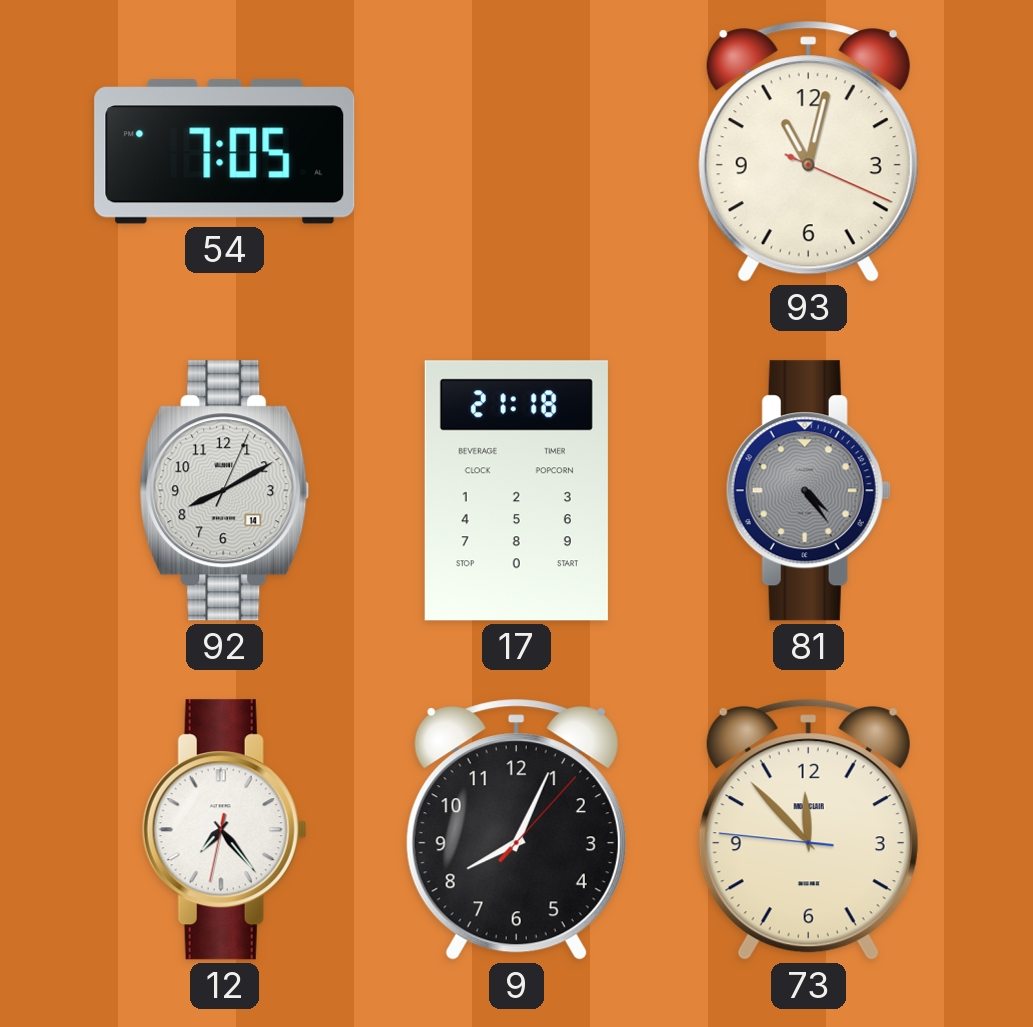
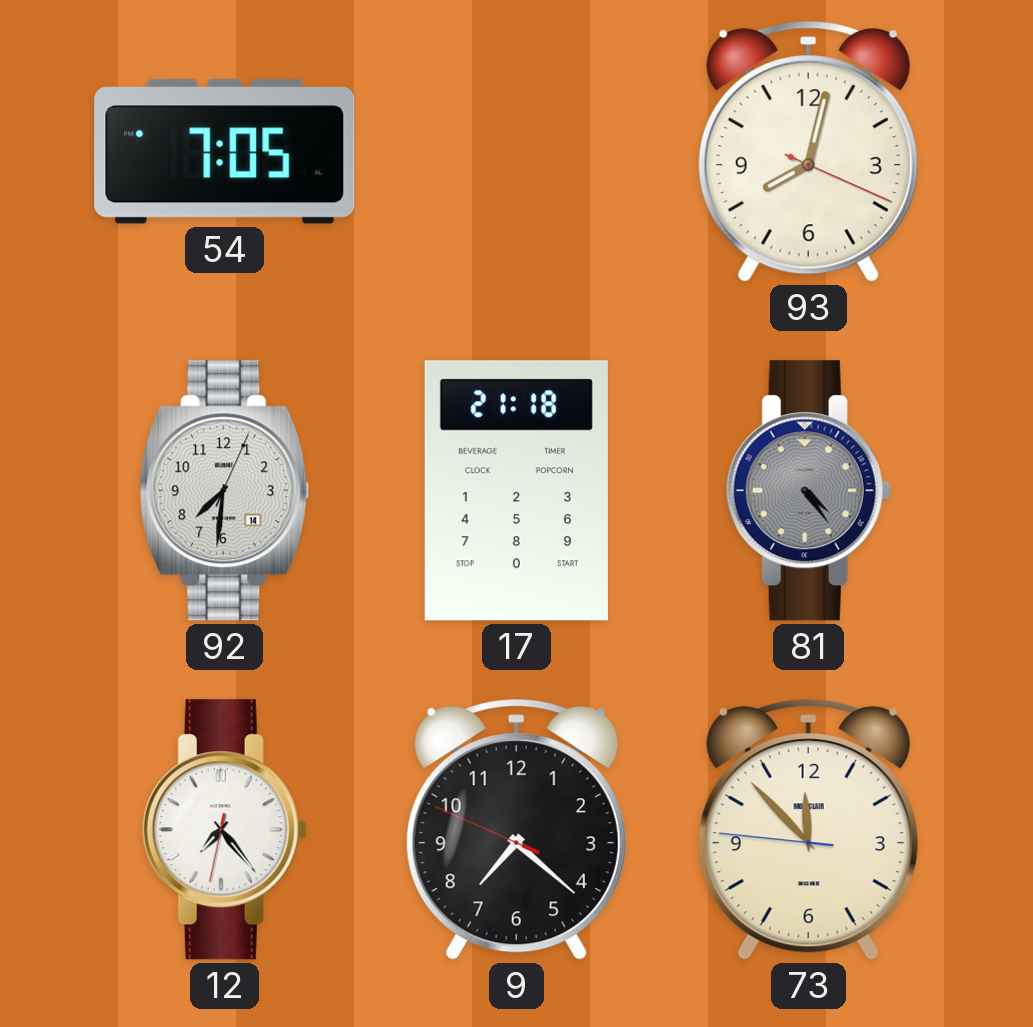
93: 11:02 -> 8:02
92: 8:10 -> 7:31
9: 8:04 -> 7:21
